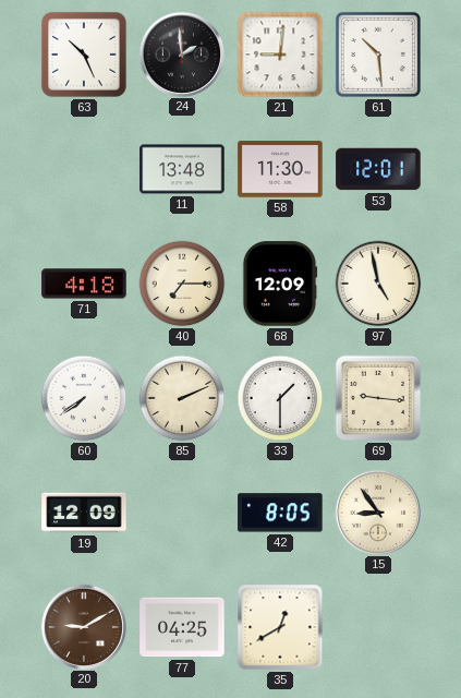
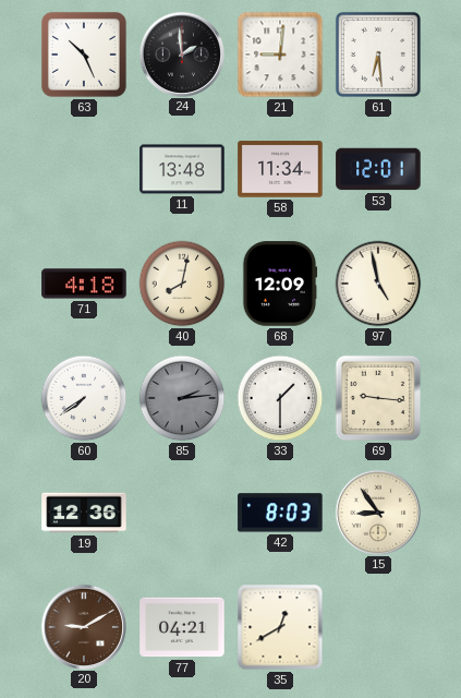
61: 10:29 -> 6:29
58: 11:30 -> 11:34
40: 7:15 -> 8:02
85: 2:11 -> 2:14
85 dial: cream -> grey
19: 12:09 -> 12:36
42: 8:05 -> 8:03
77: 04:25 -> 04:21
